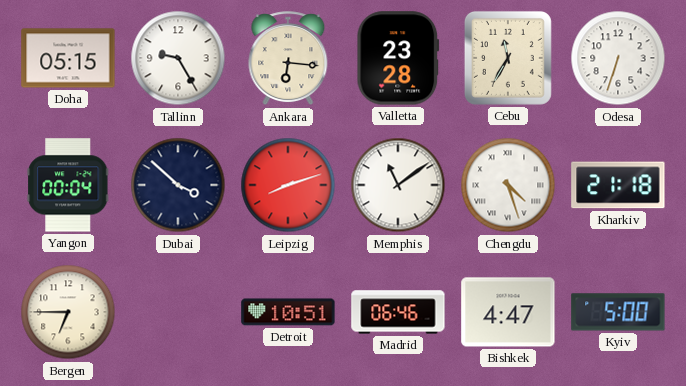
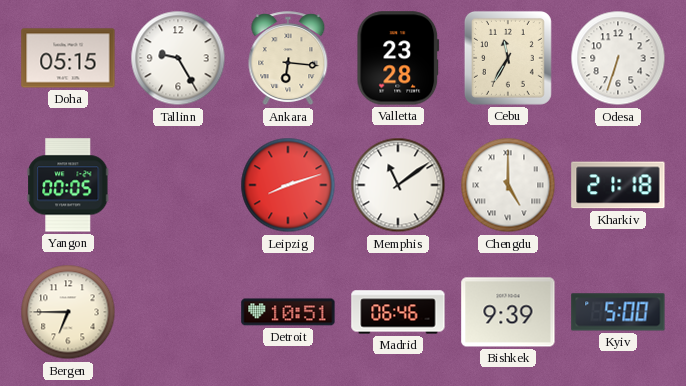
Yangon: 00:04 -> 00:05
Dubai: 3:52 -> none
Chengdu: 4:27 -> 5:00
Bishkek: 4:47 -> 9:39
